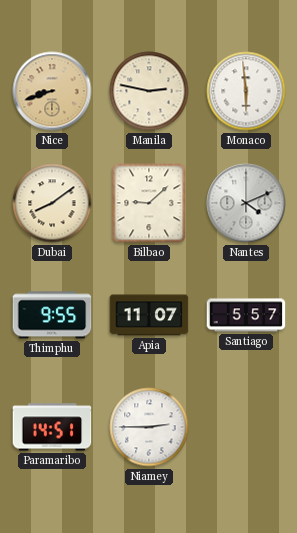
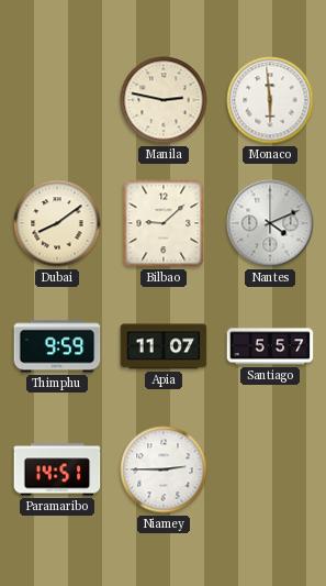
Nice: 8:42 -> none
Thimphu: 9:55 -> 9:59
